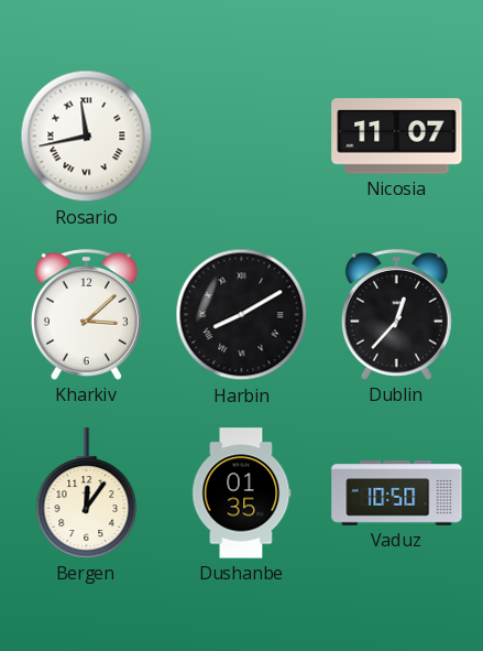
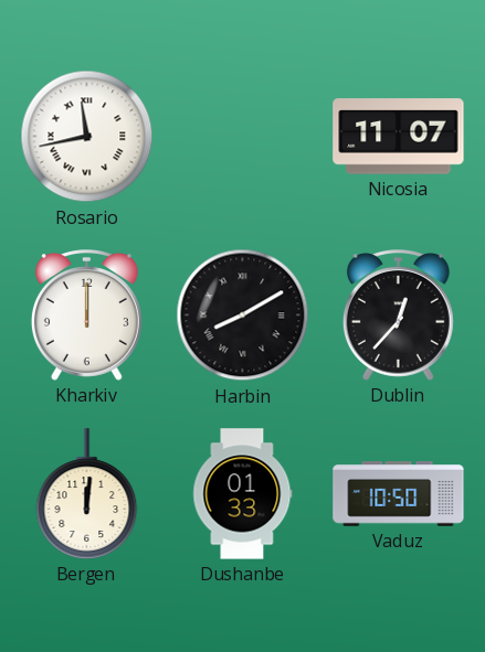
Kharkiv: 3:08 -> 12:00
Bergen: 12:06 -> 12:01
Dushanbe: 01:35 -> 01:33
